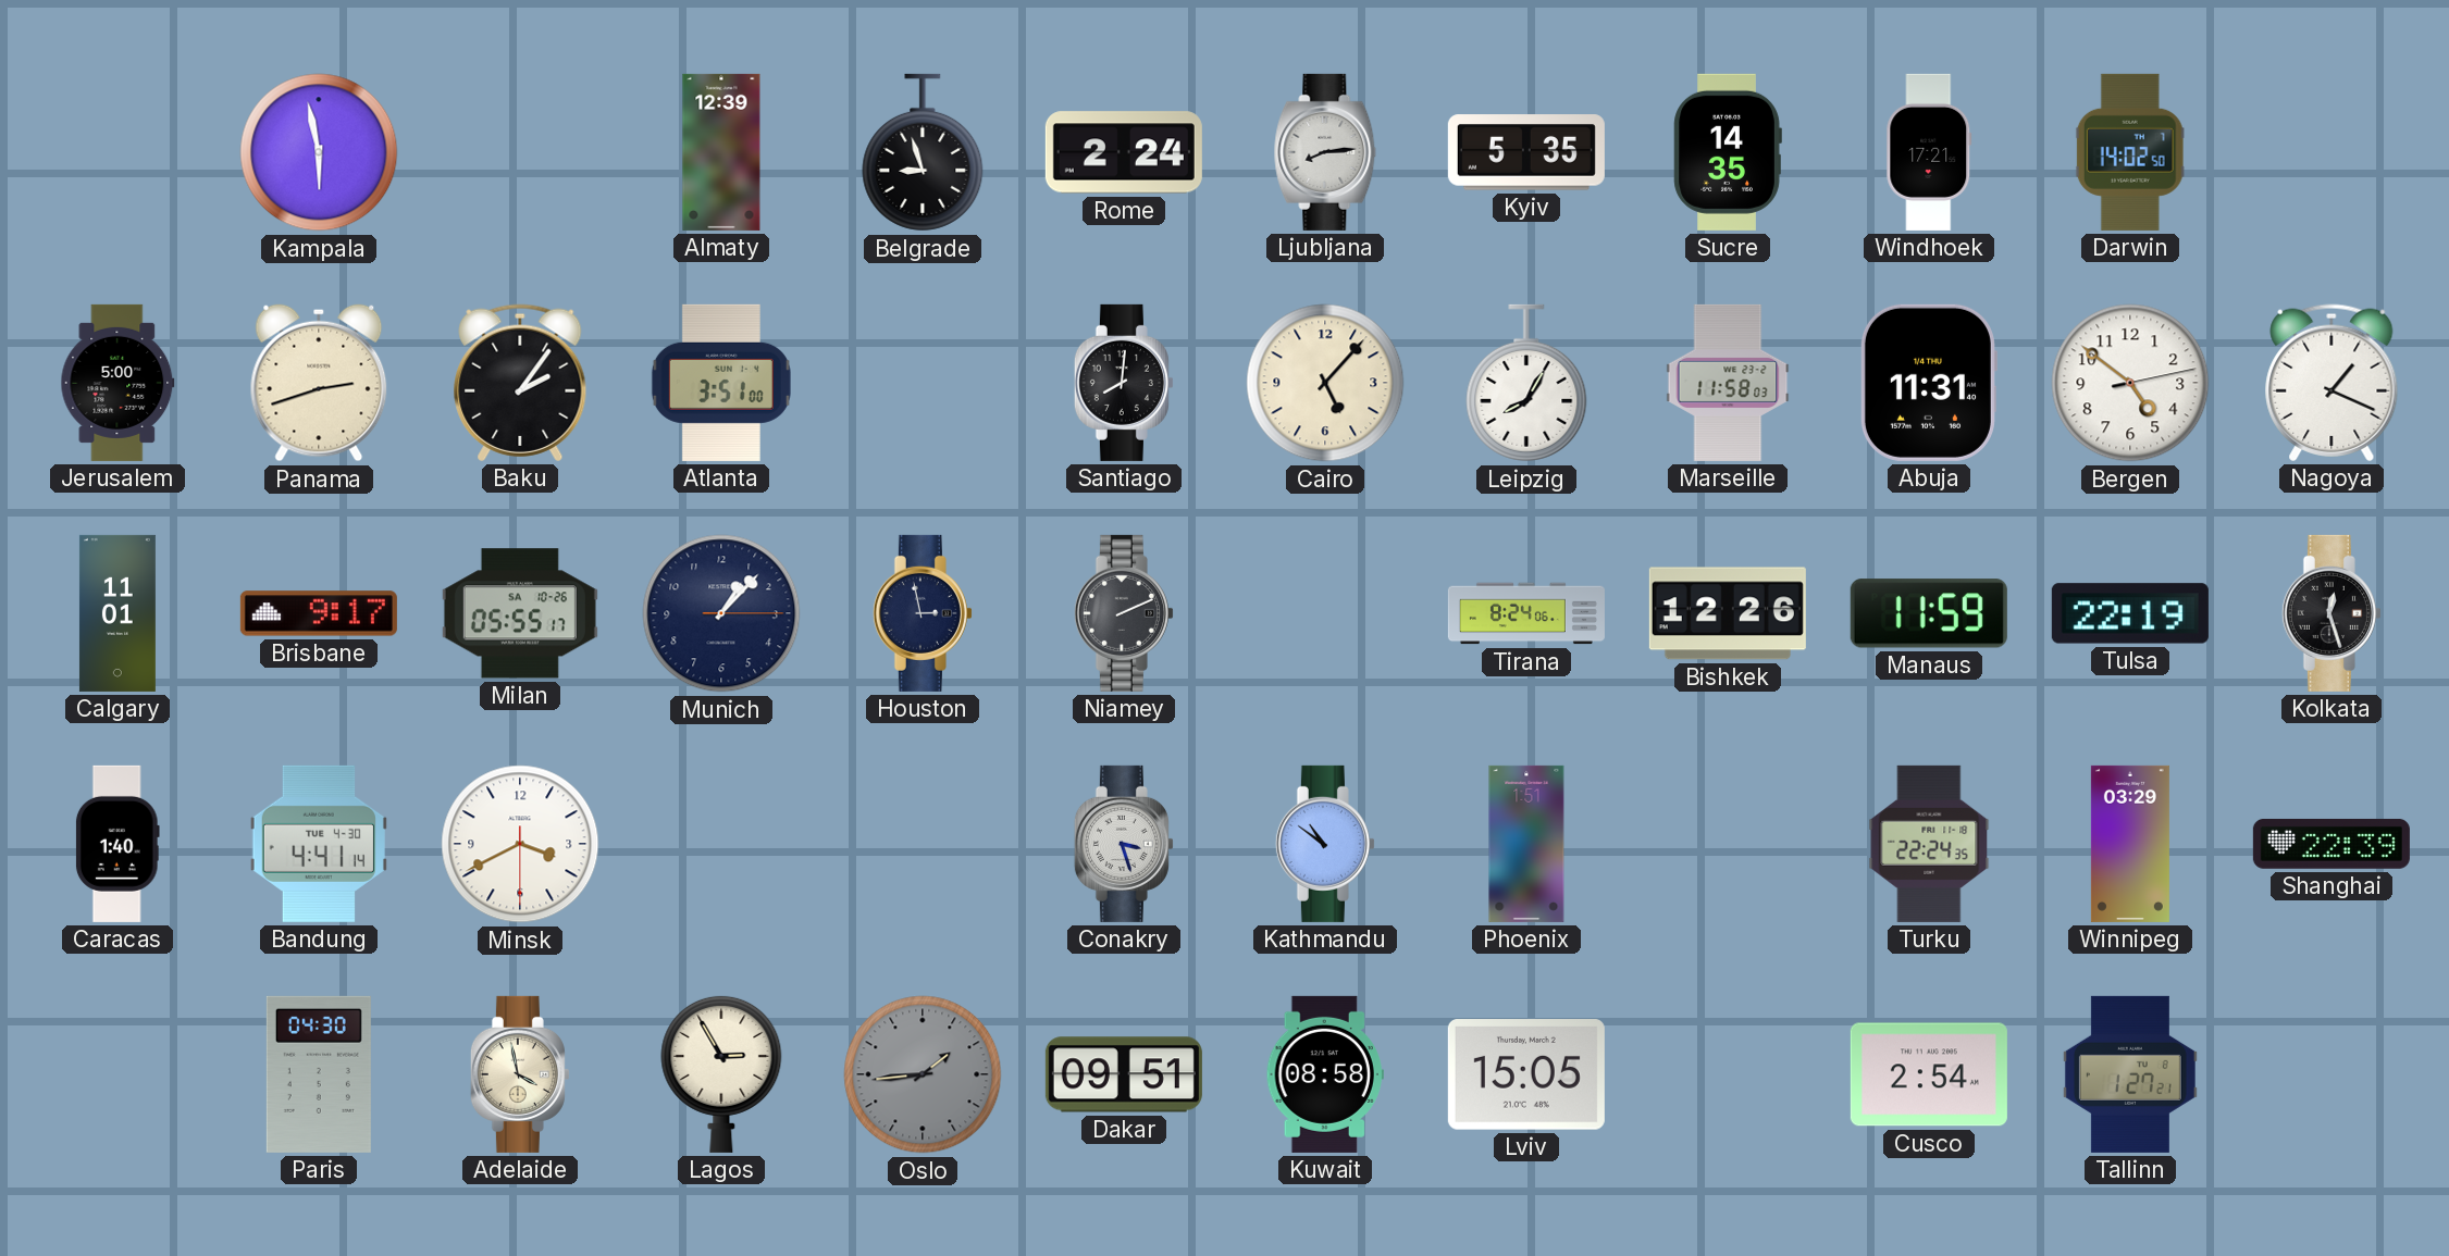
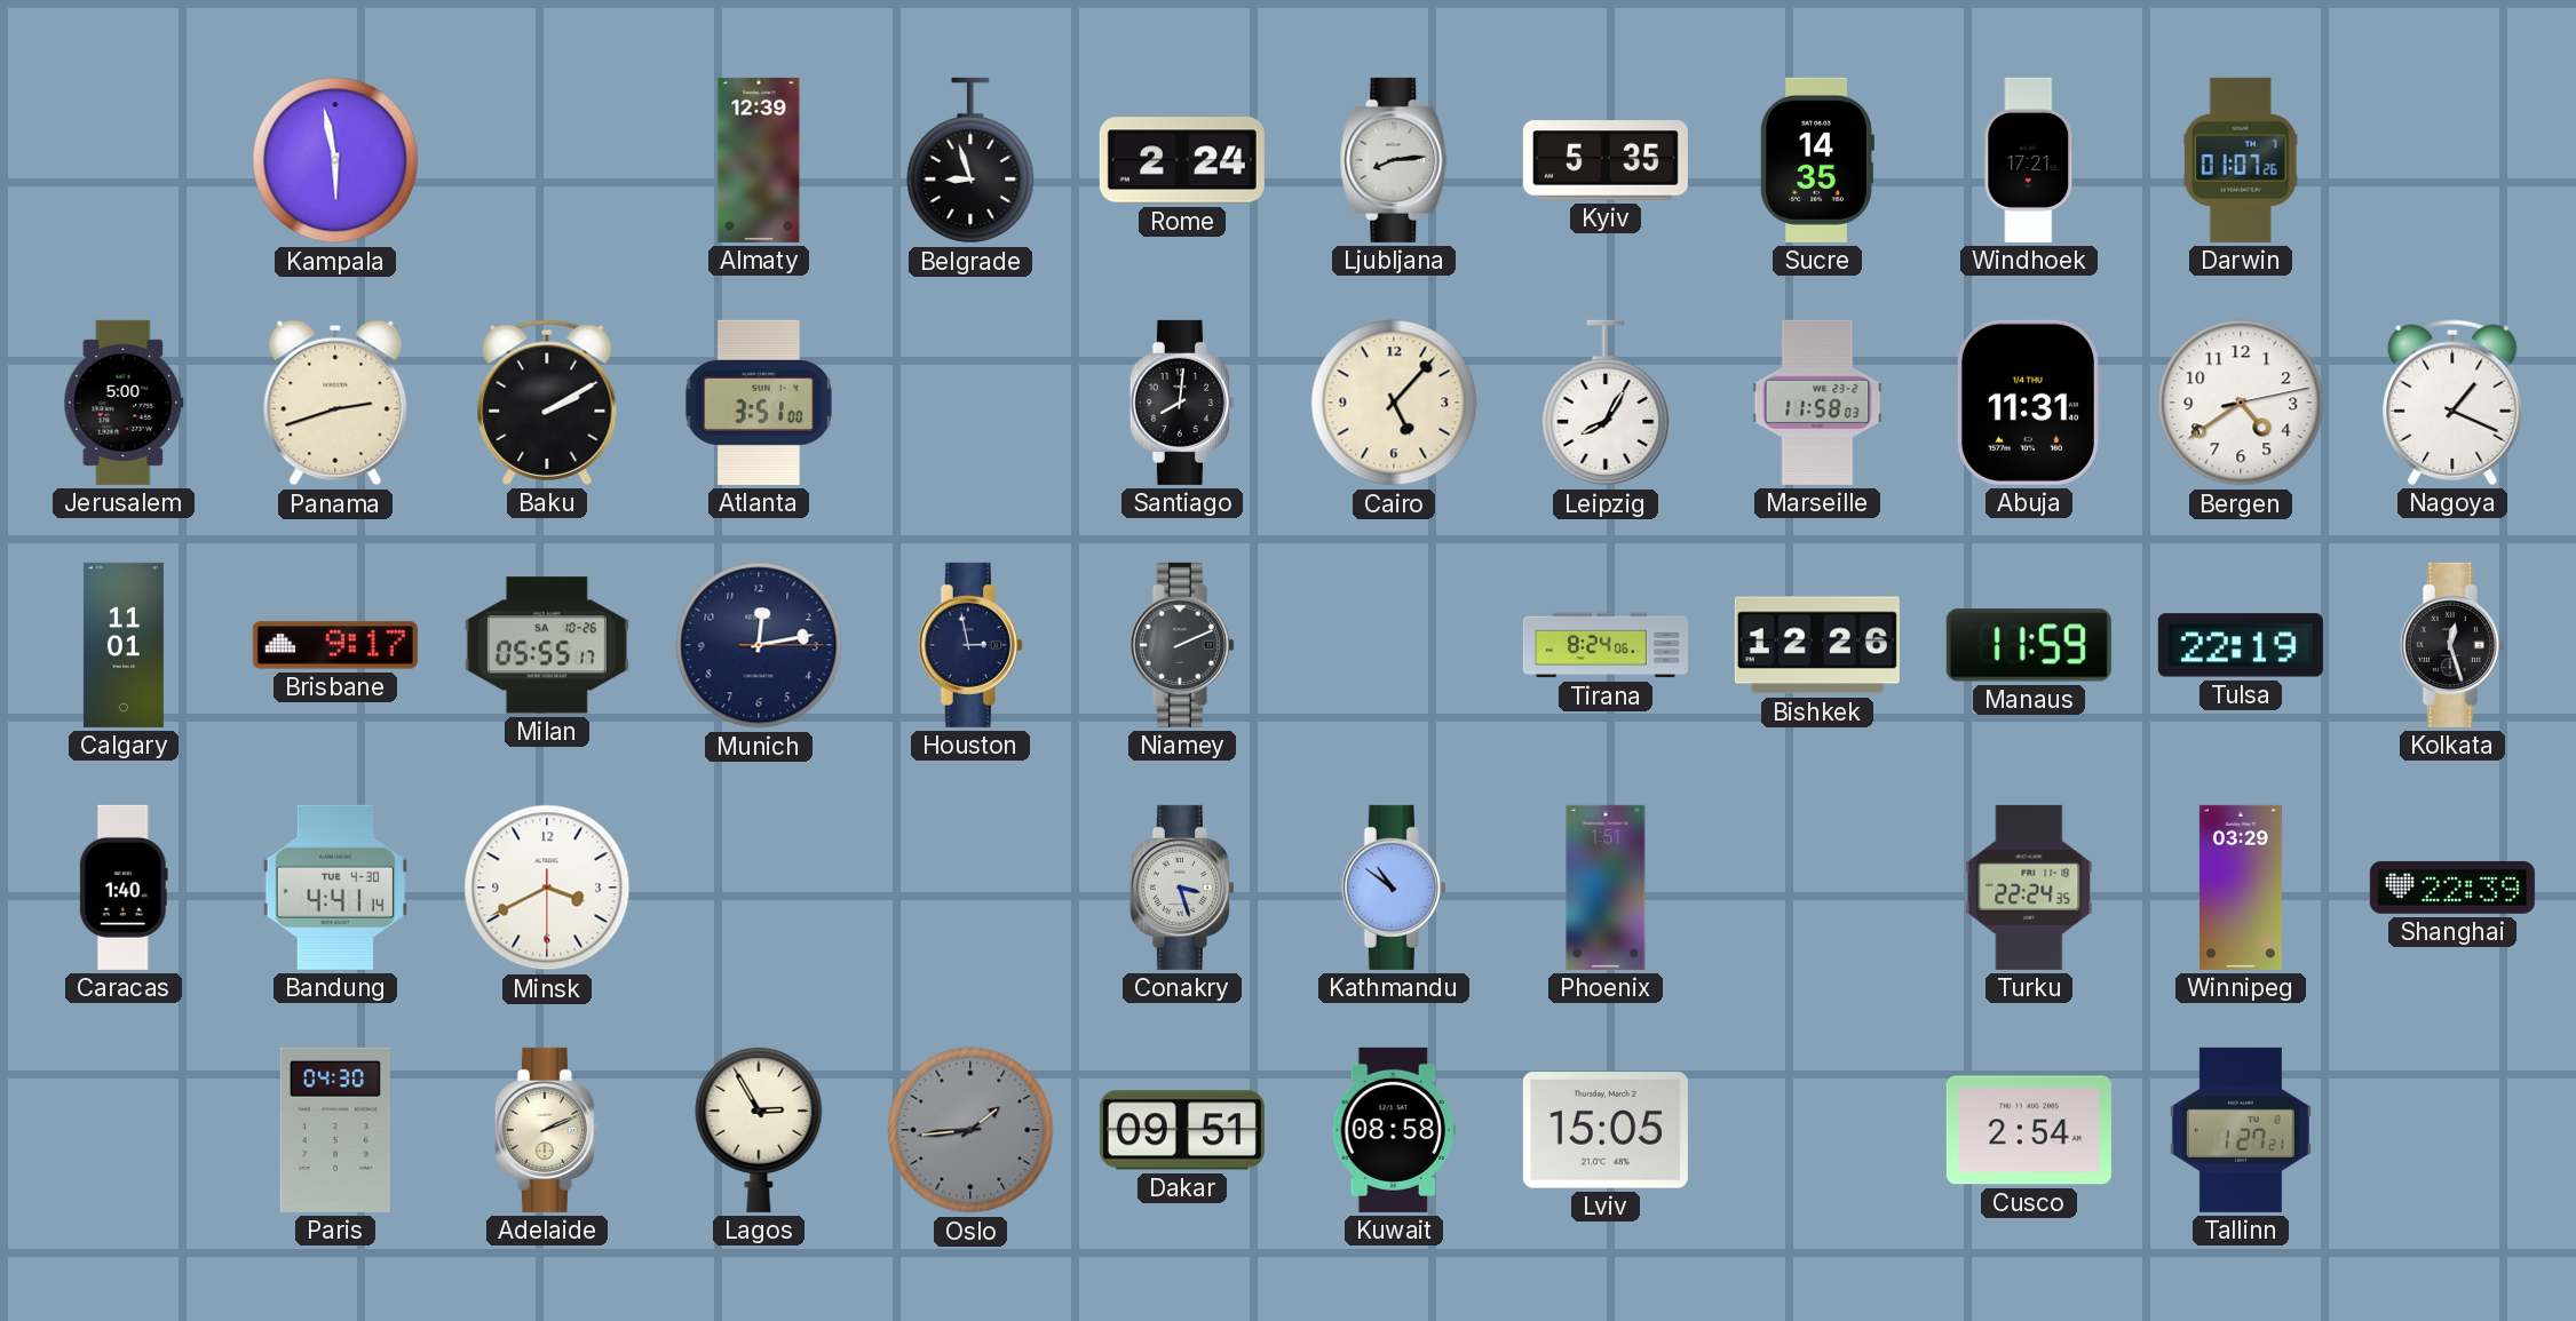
Darwin: 14:02 -> 01:07
Baku: 2:06 -> 2:10
Bergen: 4:51 -> 4:39
Munich: 1:07 -> 12:13
Adelaide: 3:58 -> 2:11
